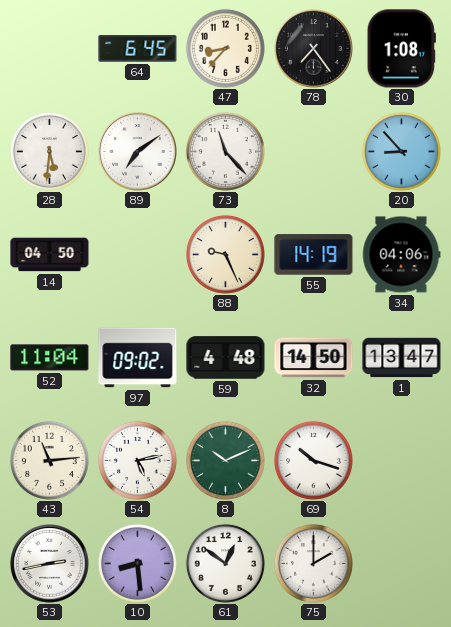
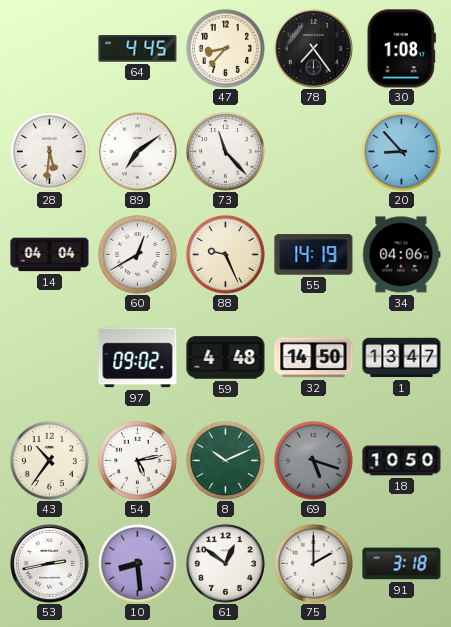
64: 6:45 -> 4:45
14: 04:50 -> 04:04
60: none -> 12:40
52: 11:04 -> none
43: 11:14 -> 10:36
69: 10:18 -> 5:18
69 dial: white -> grey
18: none -> 10:50
91: none -> 3:18
